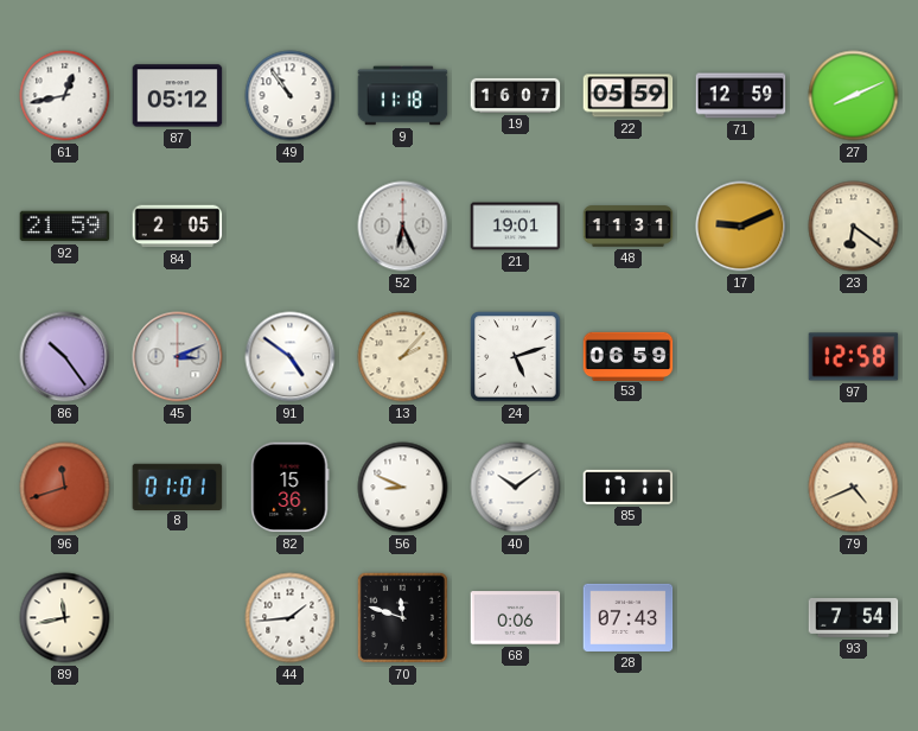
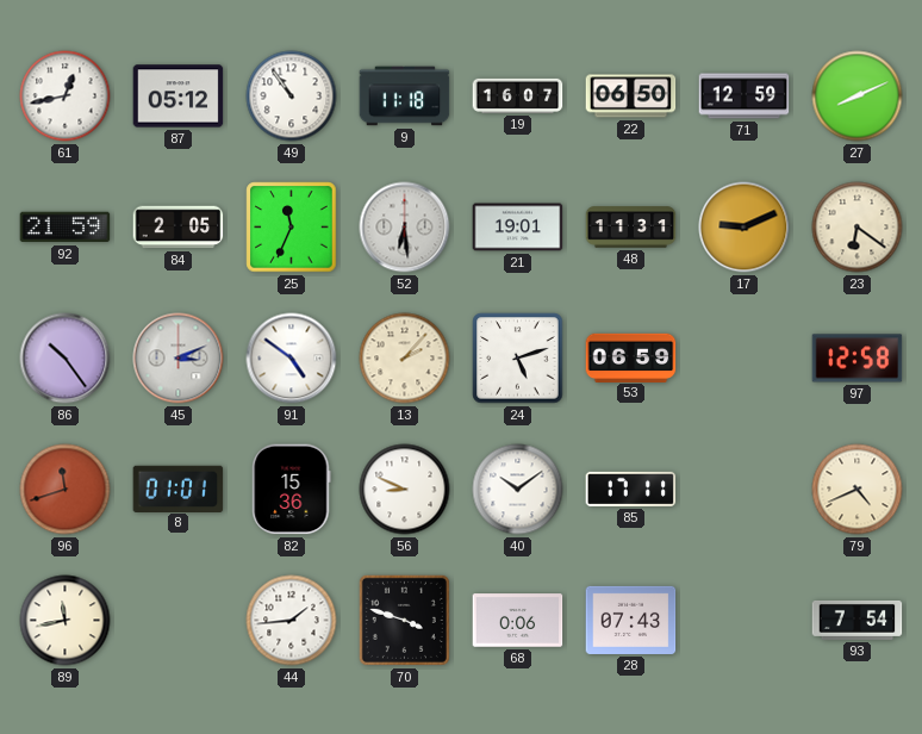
22: 05:59 -> 06:50
25: none -> 11:34
52: 6:26 -> 6:29
70: 11:48 -> 3:48
